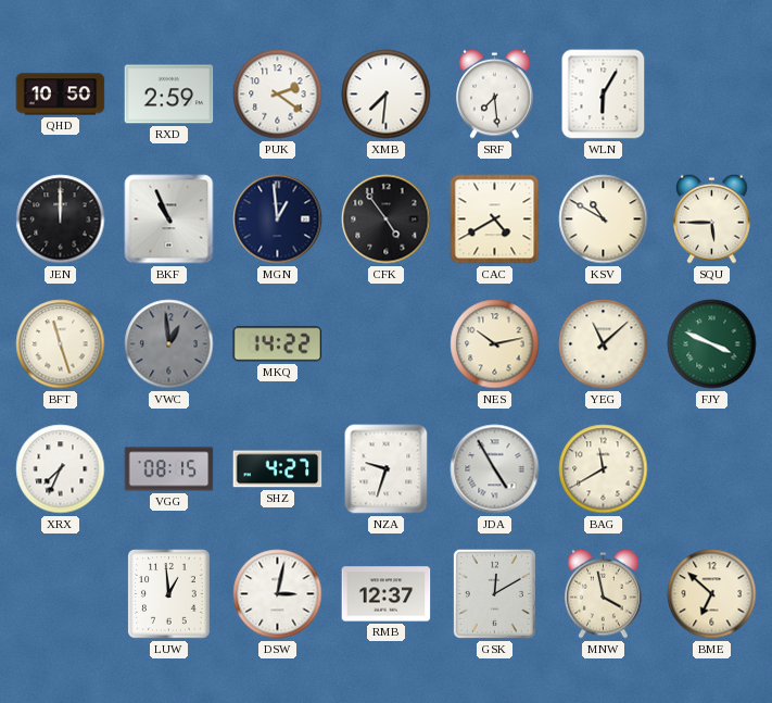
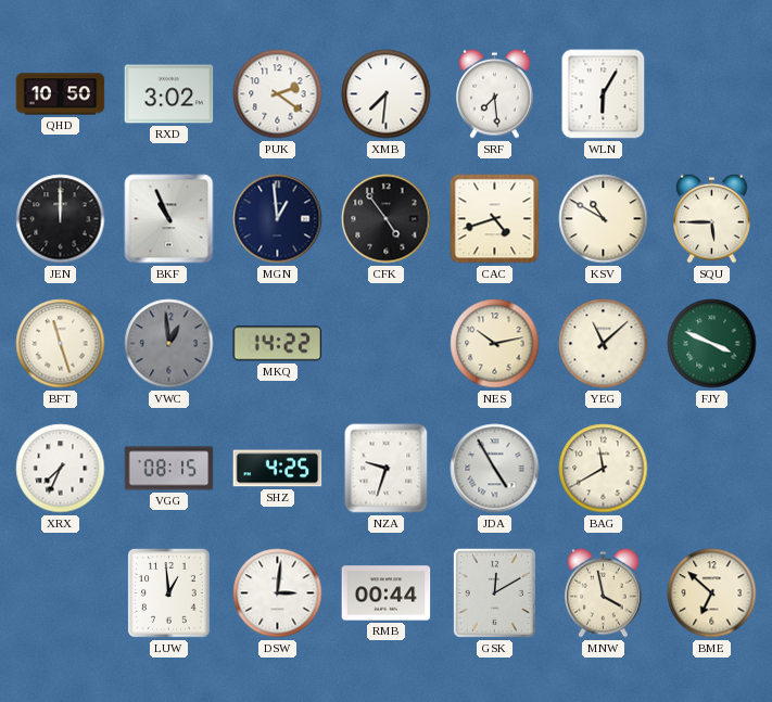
RXD: 2:59 -> 3:02
CAC: 4:40 -> 4:42
SHZ: 4:27 -> 4:25
DSW: 3:02 -> 3:01
RMB: 12:37 -> 00:44
